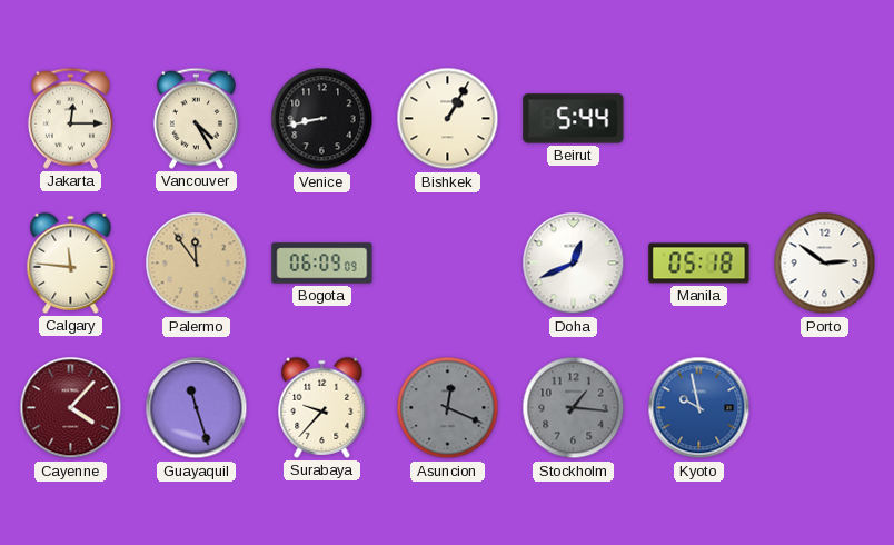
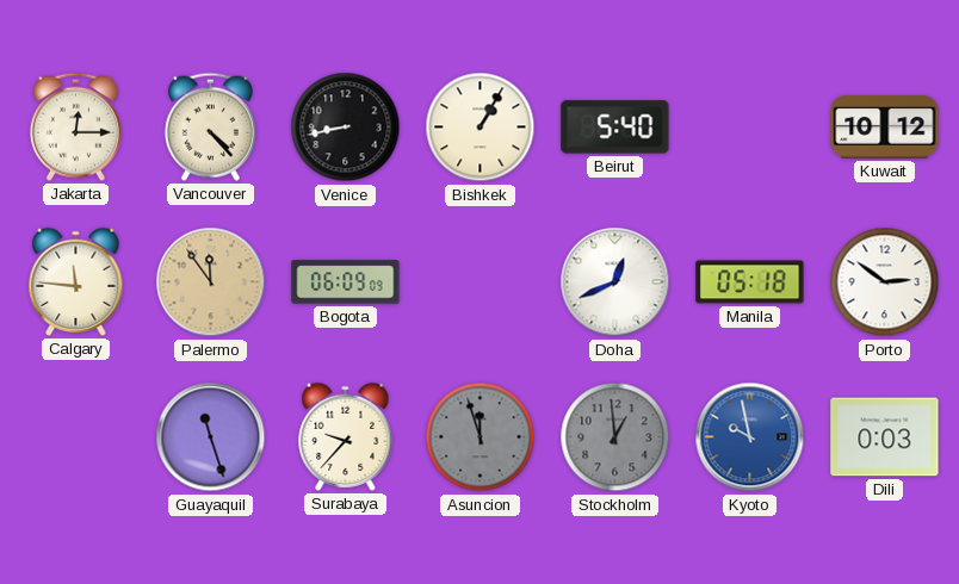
Vancouver: 4:25 -> 4:23
Beirut: 5:44 -> 5:40
Kuwait: none -> 10:12
Cayenne: 4:07 -> none
Asuncion: 12:19 -> 11:57
Stockholm: 1:16 -> 12:59
Dili: none -> 0:03
